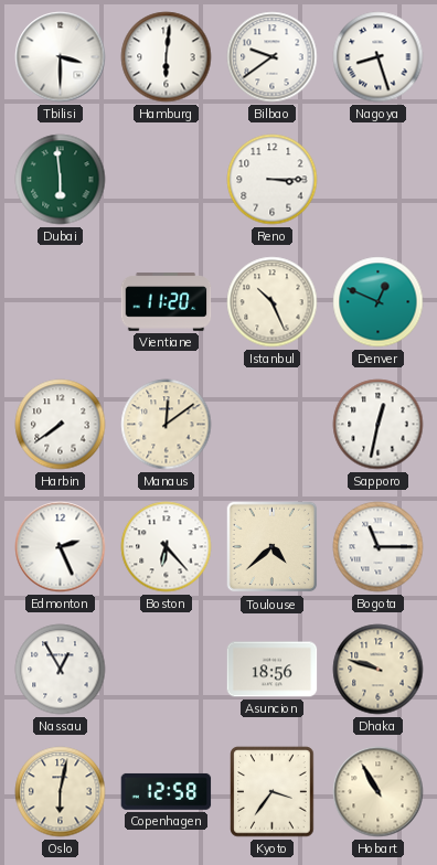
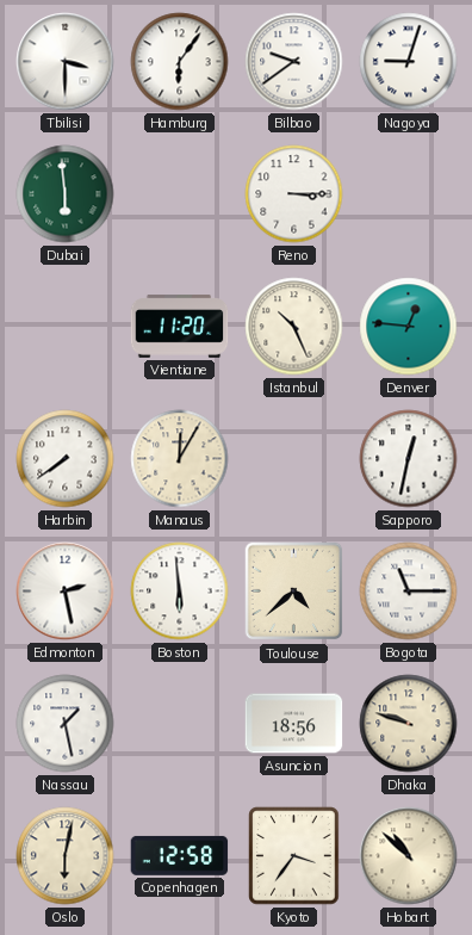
Hamburg: 6:01 -> 6:06
Nagoya: 8:27 -> 9:03
Denver: 12:49 -> 12:46
Manaus: 12:09 -> 12:05
Edmonton: 2:26 -> 2:28
Boston: 6:23 -> 5:59
Nassau: 12:55 -> 1:28
Hobart: 10:55 -> 10:52
